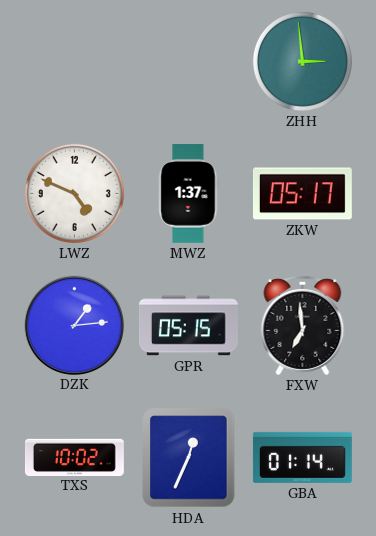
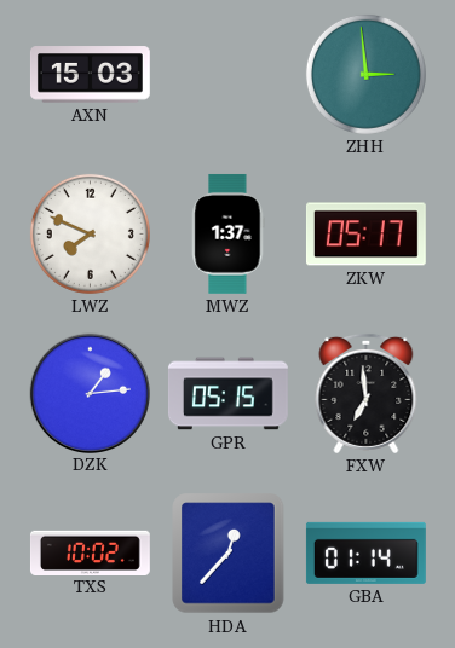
AXN: none -> 15:03
LWZ: 4:49 -> 7:49
HDA: 12:34 -> 12:37
